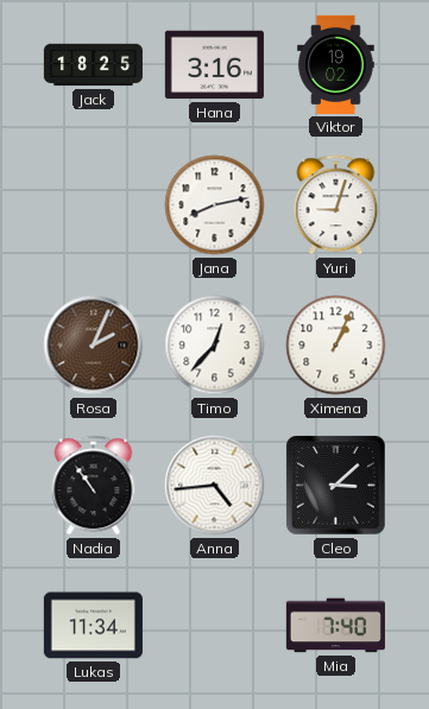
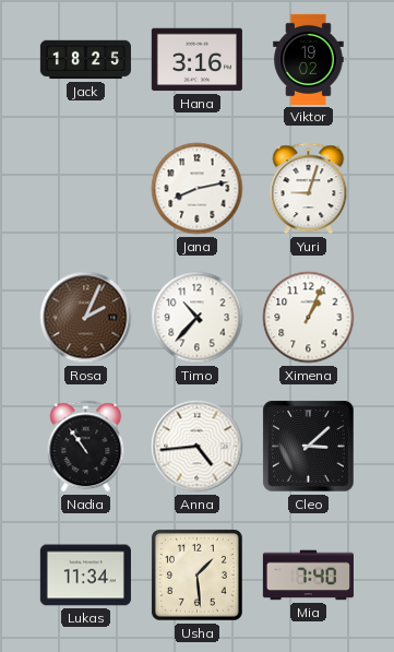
Timo: 12:37 -> 10:37
Usha: none -> 1:29
